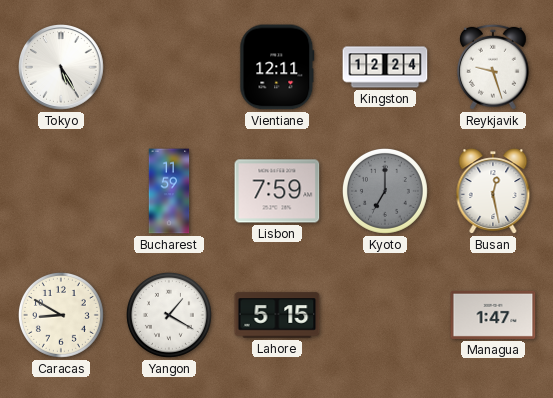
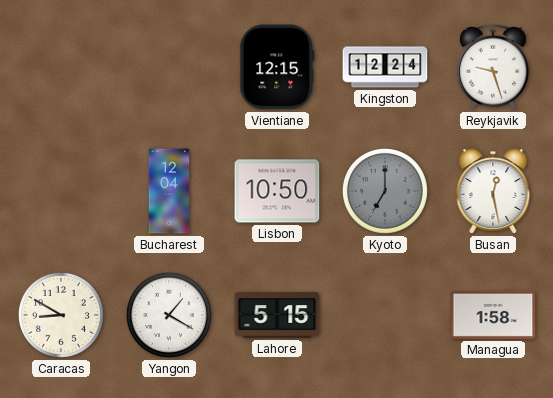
Tokyo: 5:25 -> none
Vientiane: 12:11 -> 12:15
Bucharest: 11:59 -> 12:04
Lisbon: 7:59 -> 10:50
Managua: 1:47 -> 1:58
